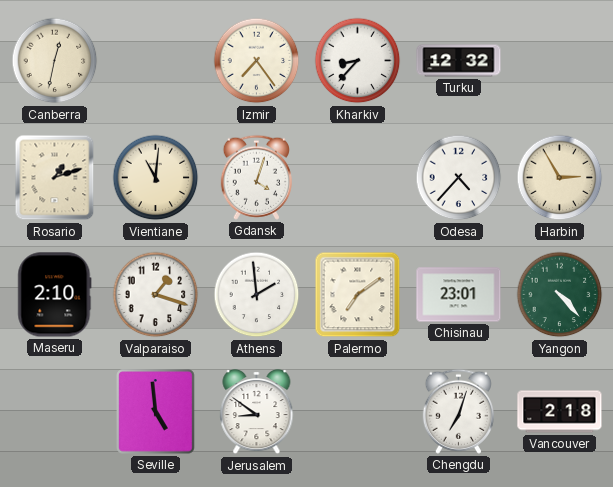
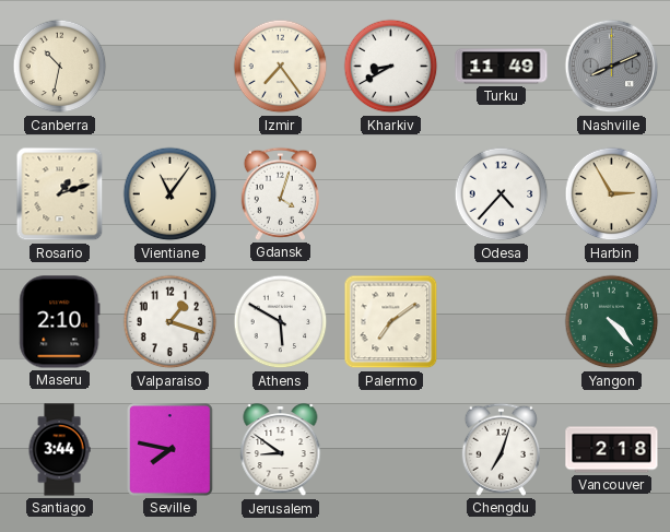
Canberra: 12:32 -> 10:32
Kharkiv: 8:37 -> 8:40
Turku: 12:32 -> 11:49
Nashville: none -> 8:11
Vientiane: 11:01 -> 11:06
Athens: 1:59 -> 5:50
Chisinau: 23:01 -> none
Santiago: none -> 3:44
Seville: 4:59 -> 7:47
